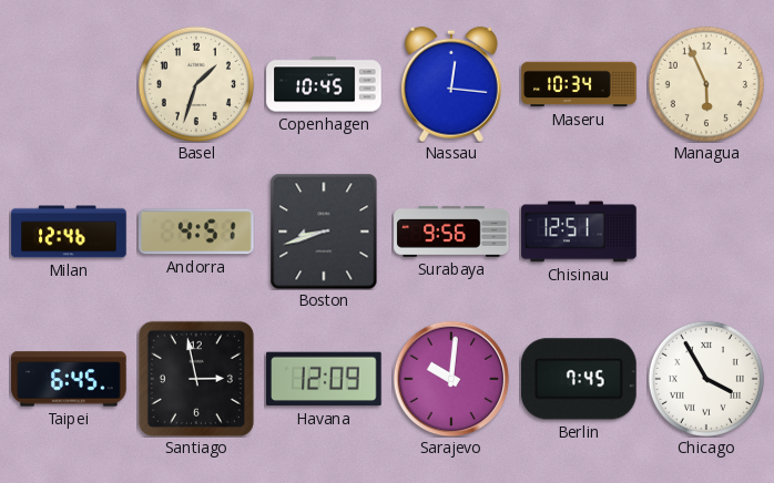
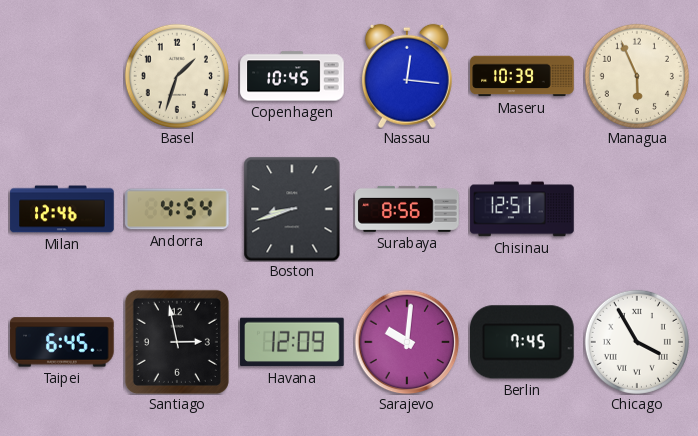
Maseru: 10:34 -> 10:39
Andorra: 4:51 -> 4:54
Surabaya: 9:56 -> 8:56
